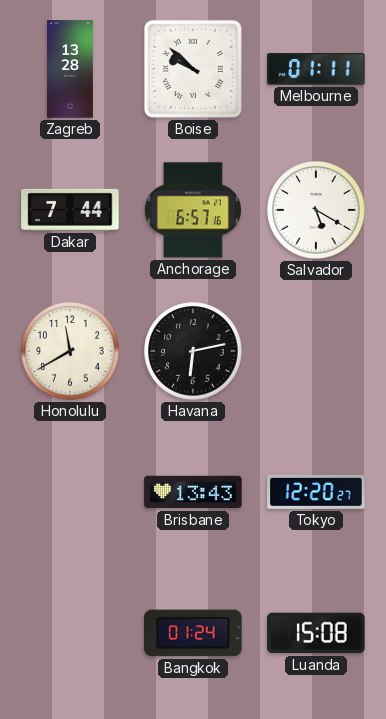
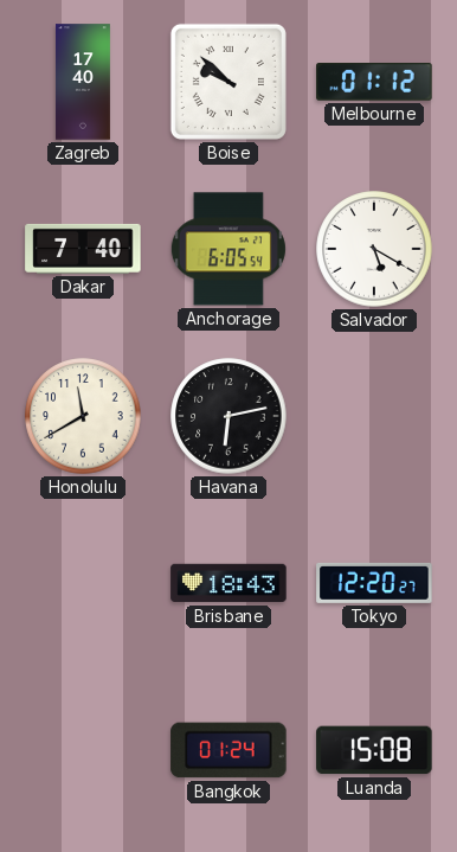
Zagreb: 13:28 -> 17:40
Melbourne: 01:11 -> 01:12
Dakar: 7:44 -> 7:40
Anchorage: 6:57 -> 6:05
Brisbane: 13:43 -> 18:43
